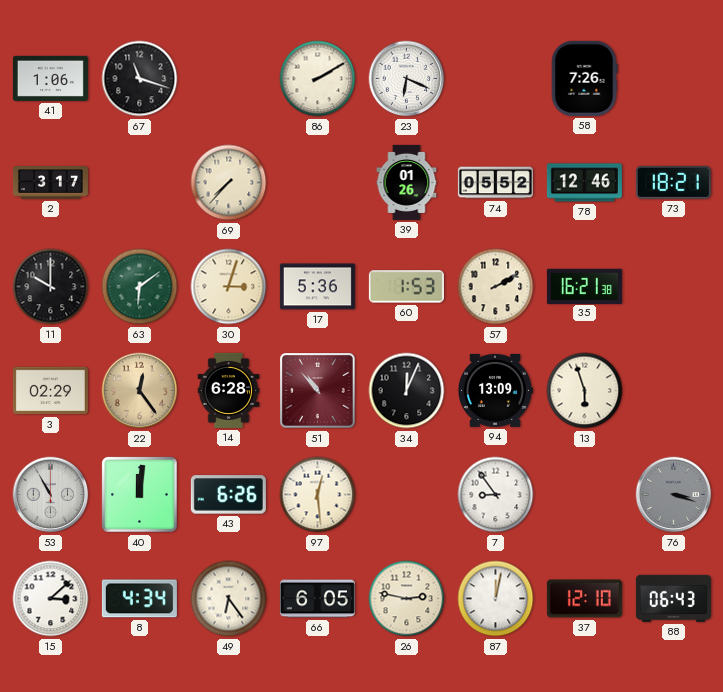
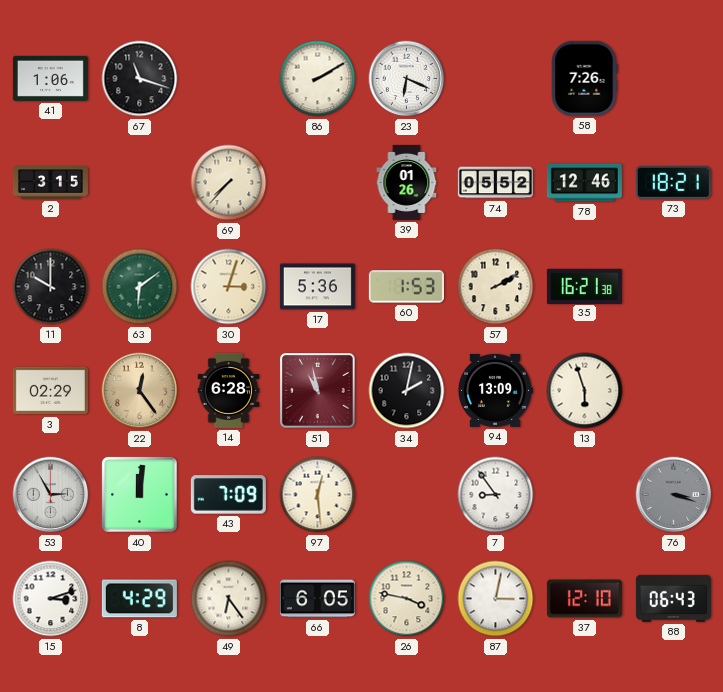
2: 3:17 -> 3:15
51: 10:53 -> 10:58
34: 12:04 -> 2:02
53: 10:55 -> 2:55
43: 6:26 -> 7:09
15: 3:08 -> 3:12
8: 4:34 -> 4:29
26: 2:47 -> 3:47
87: 12:02 -> 3:02
